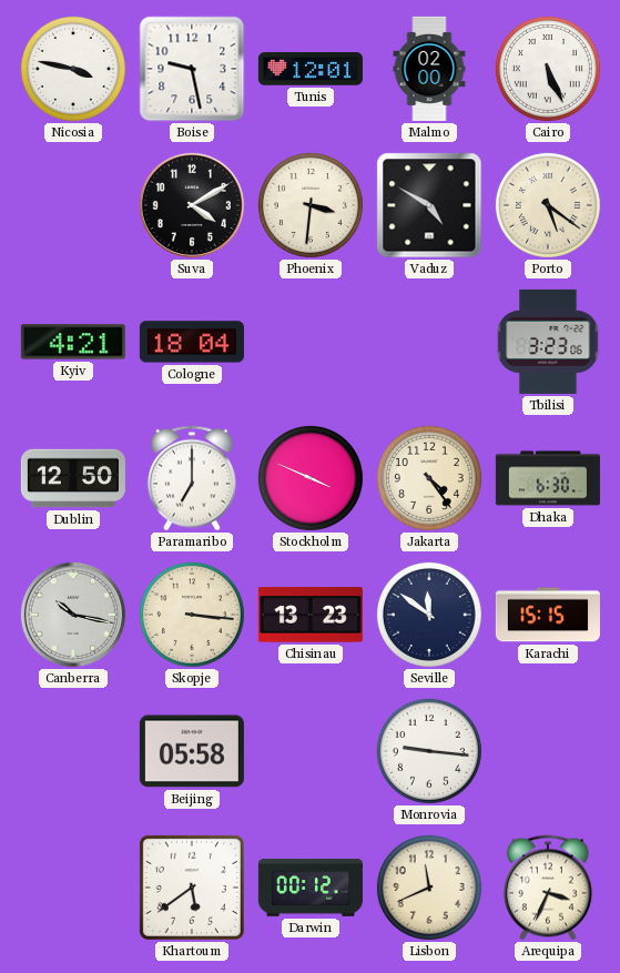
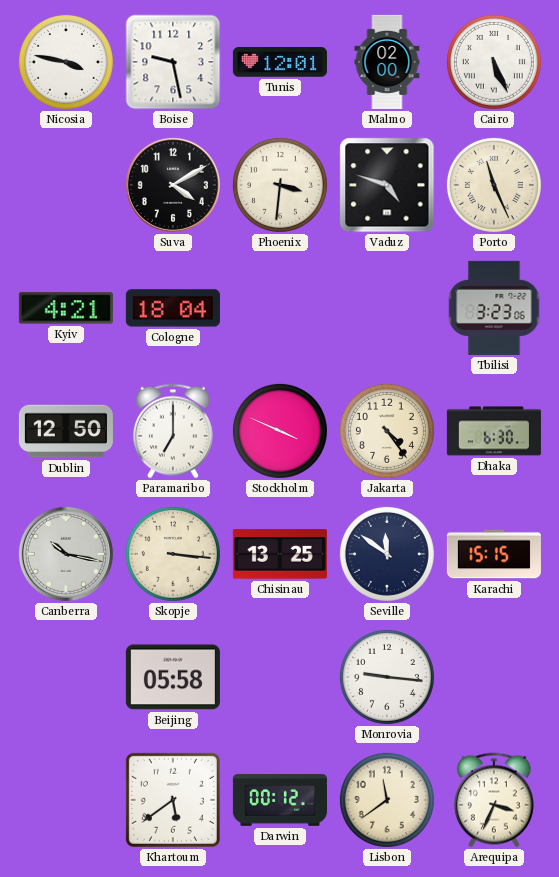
Vaduz: 4:50 -> 4:48
Porto: 5:21 -> 11:26
Chisinau: 13:23 -> 13:25
Lisbon: 11:41 -> 11:39
